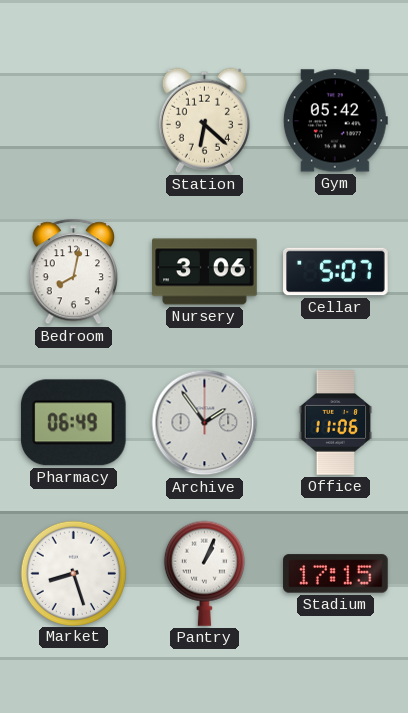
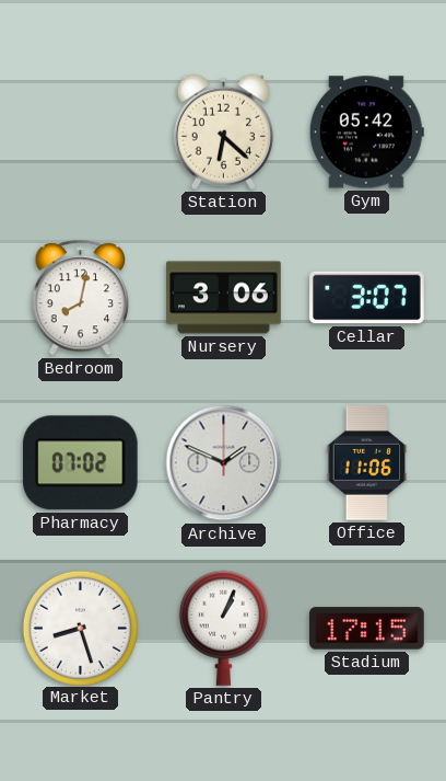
Cellar: 5:07 -> 3:07
Pharmacy: 06:49 -> 07:02
Archive: 1:54 -> 1:49
